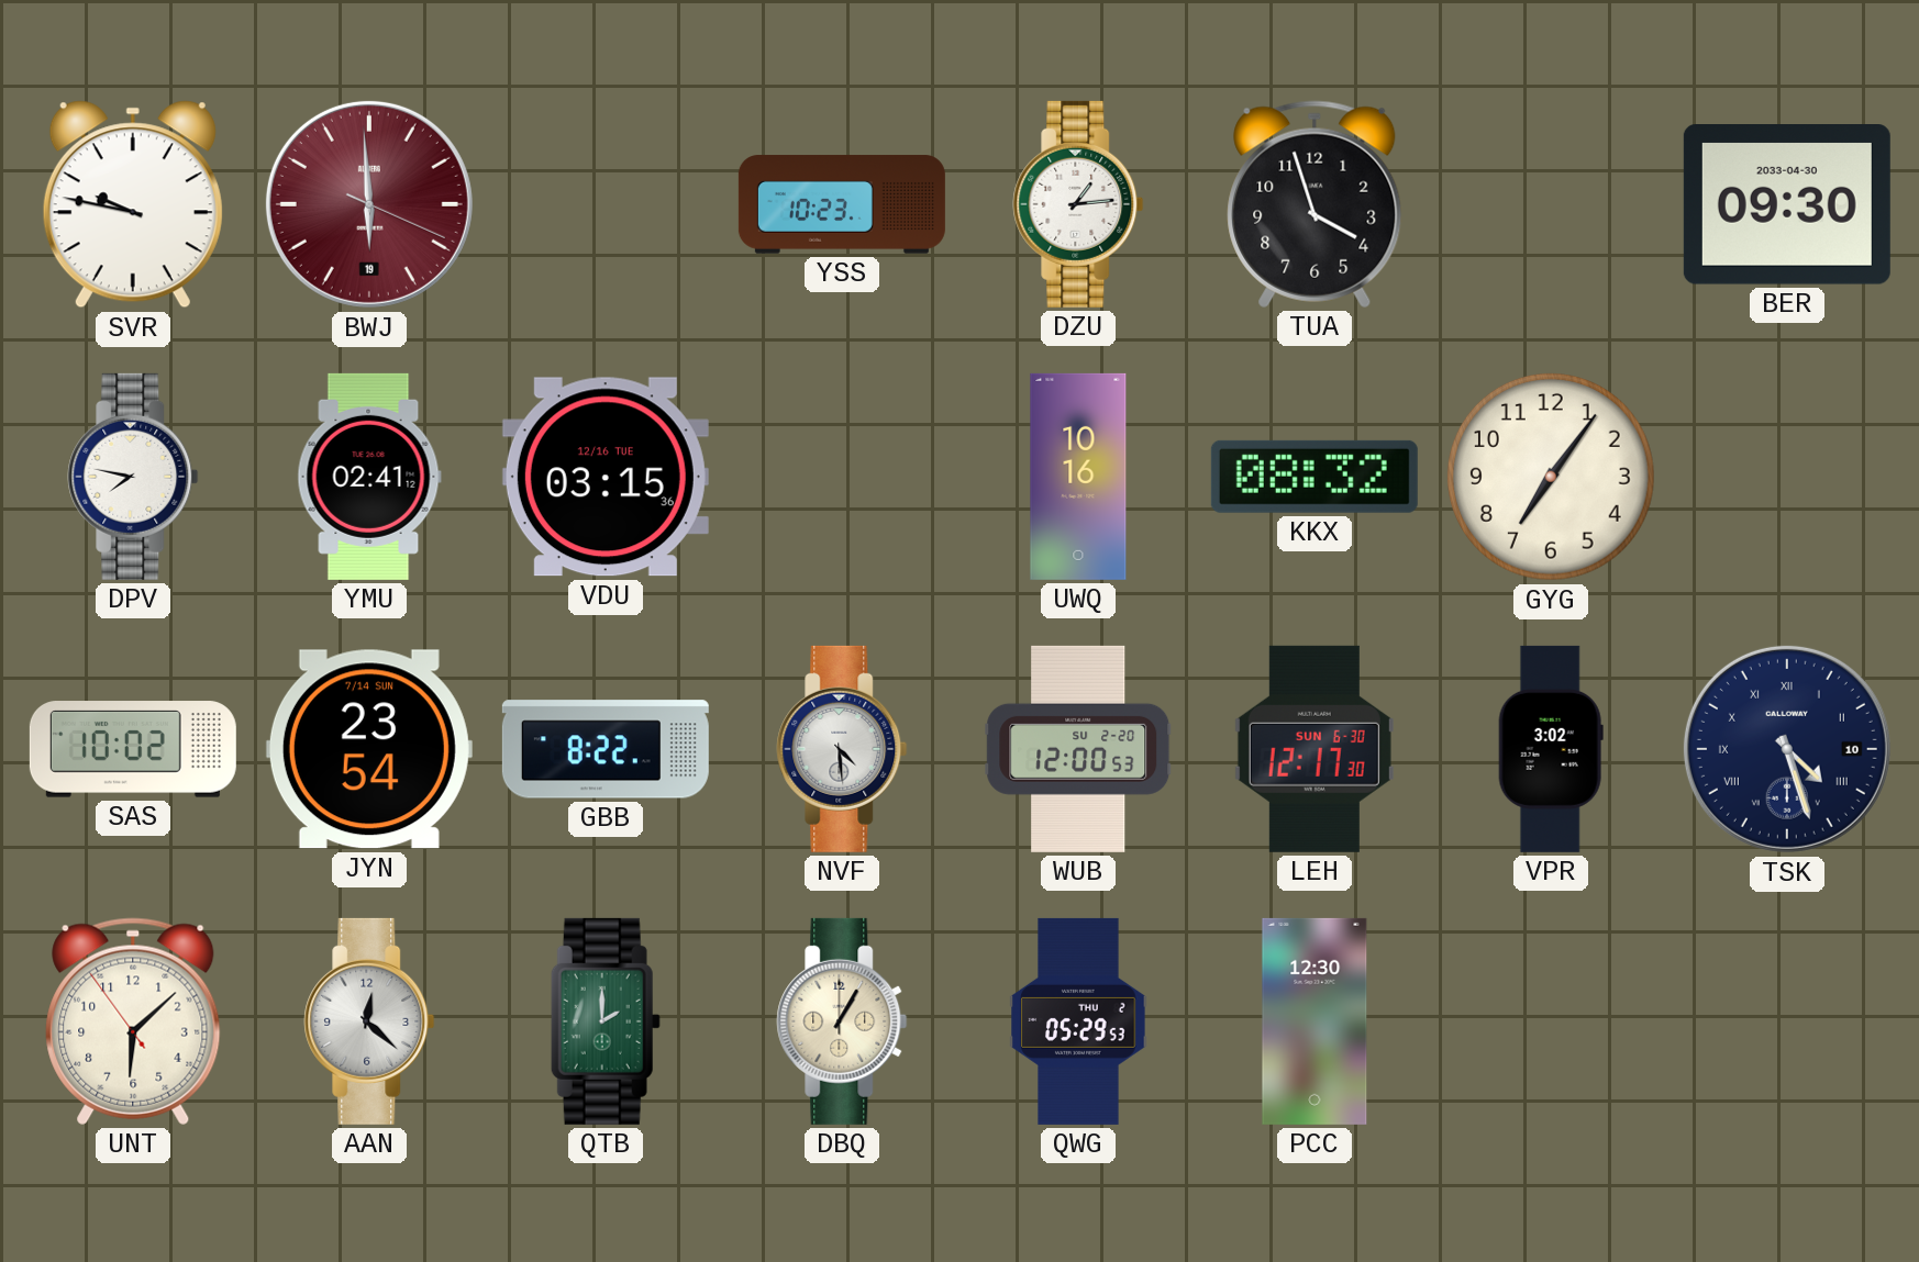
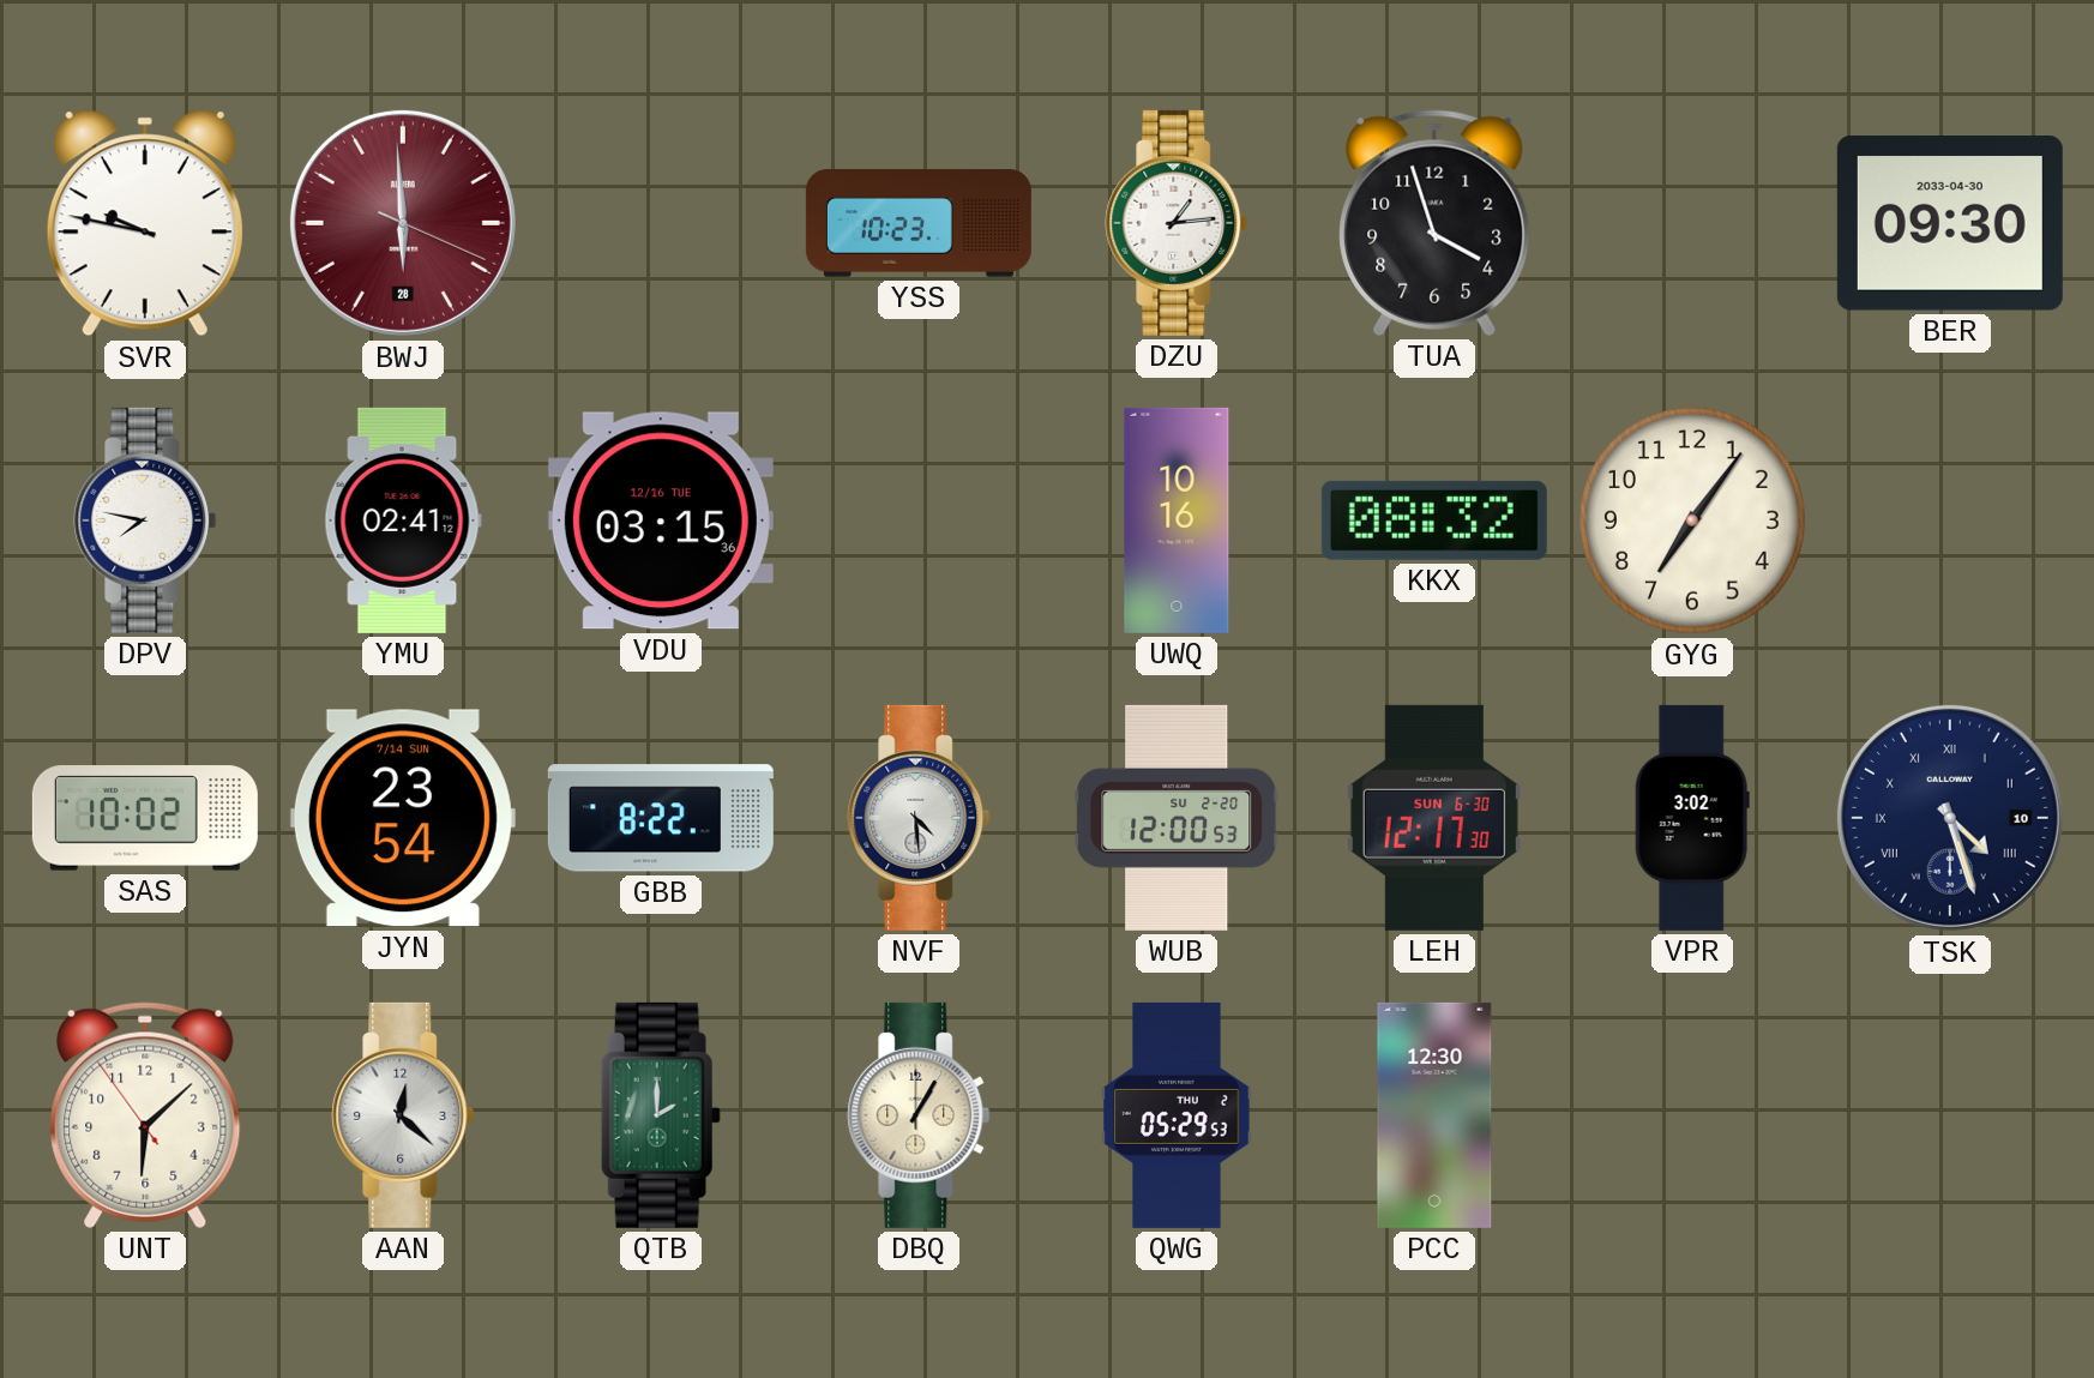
BWJ date: 19 -> 28
